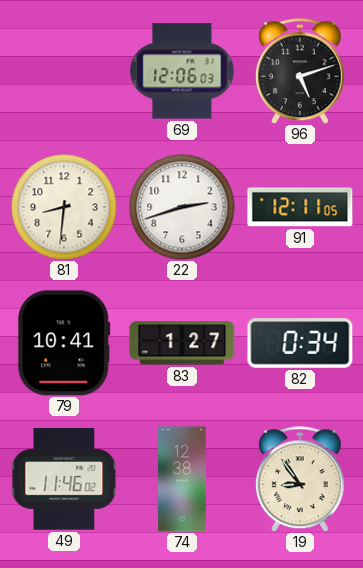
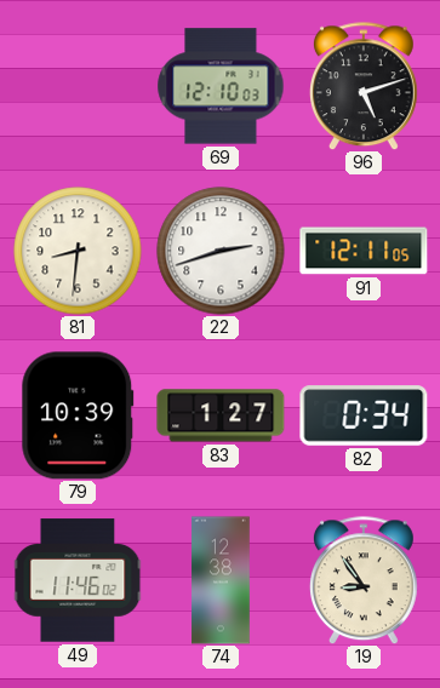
69: 12:06 -> 12:10
79: 10:41 -> 10:39
